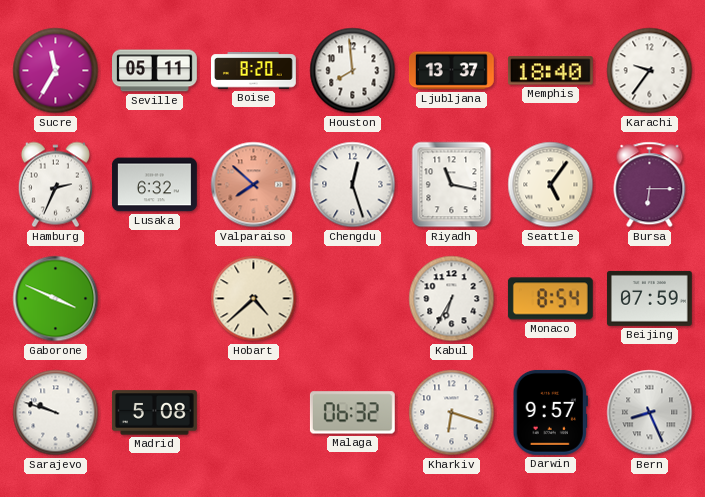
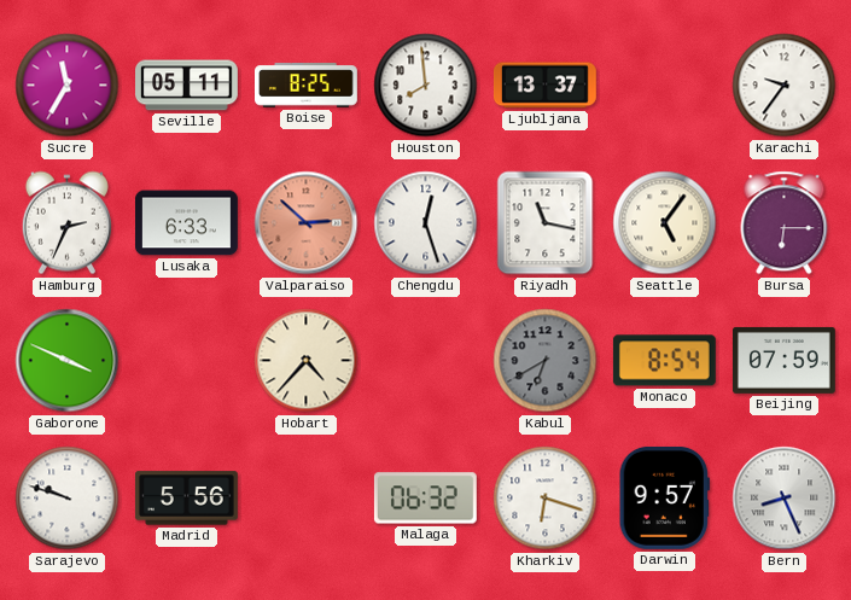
Boise: 8:20 -> 8:25
Memphis: 18:40 -> none
Lusaka: 6:32 -> 6:33
Valparaiso: 7:52 -> 2:52
Hobart: 4:38 -> 4:37
Kabul: 6:35 -> 6:40
Kabul dial: white -> grey
Madrid: 5:08 -> 5:56
